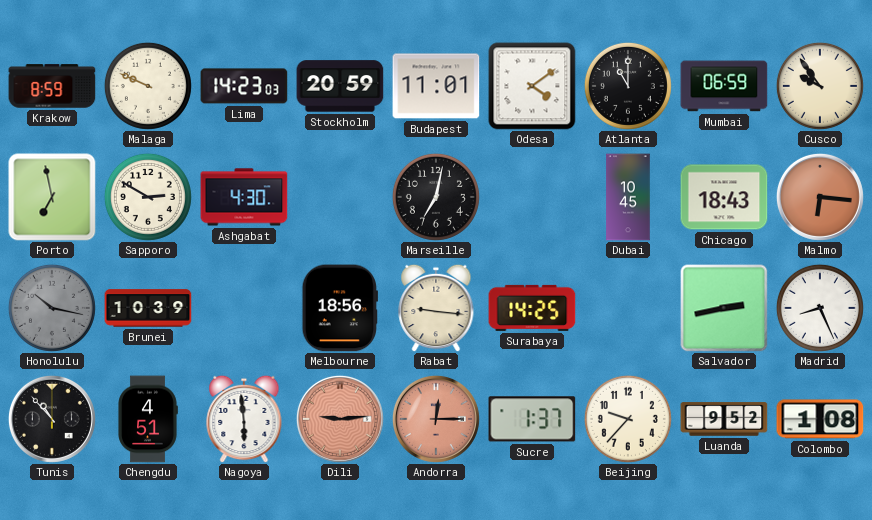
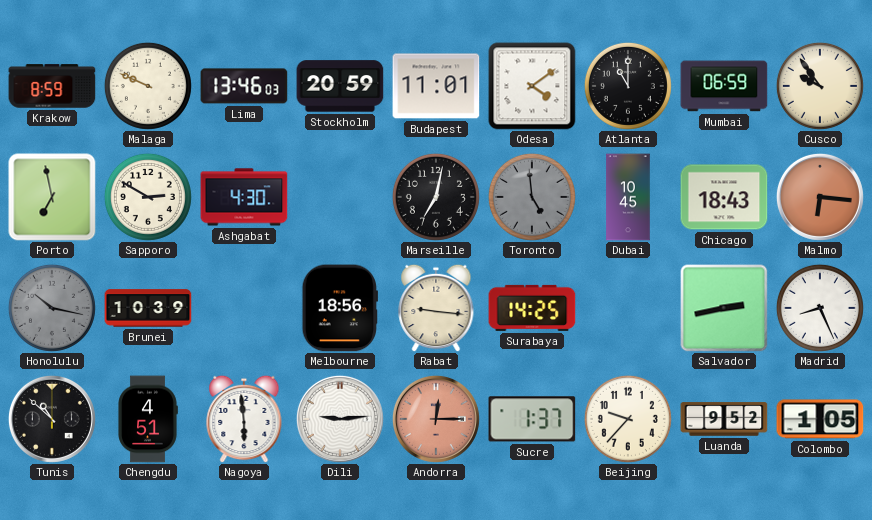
Lima: 14:23 -> 13:46
Toronto: none -> 4:59
Tunis: 10:53 -> 10:52
Dili dial: salmon -> white
Colombo: 1:08 -> 1:05
